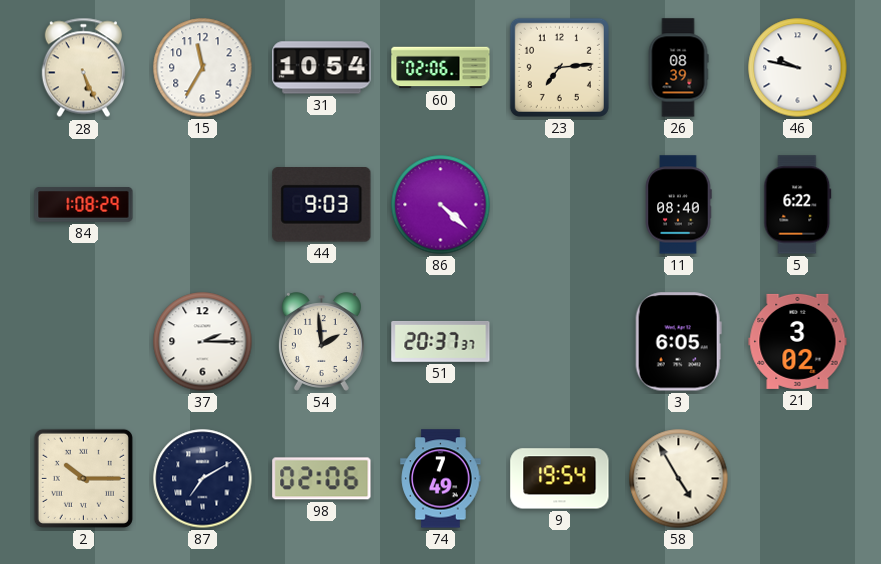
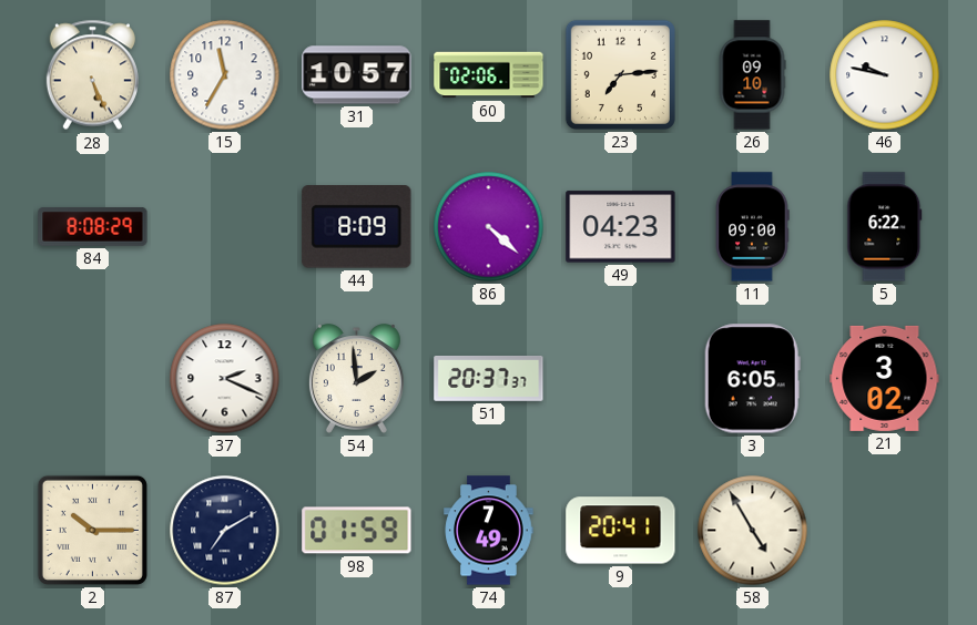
31: 10:54 -> 10:57
26: 08:39 -> 09:10
84: 1:08 -> 8:08
44: 9:03 -> 8:09
49: none -> 04:23
11: 08:40 -> 09:00
37: 2:15 -> 2:19
98: 02:06 -> 01:59
9: 19:54 -> 20:41
